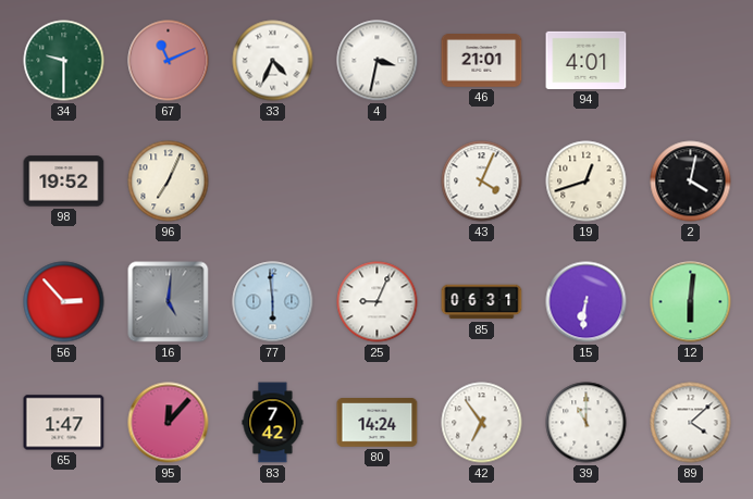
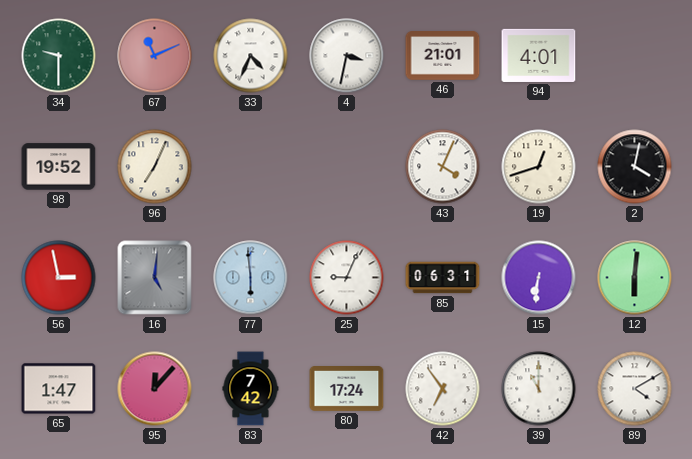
56: 2:53 -> 2:58
80: 14:24 -> 17:24
89: 4:08 -> 4:10
